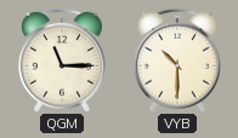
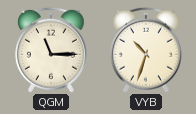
VYB: 10:30 -> 10:33
